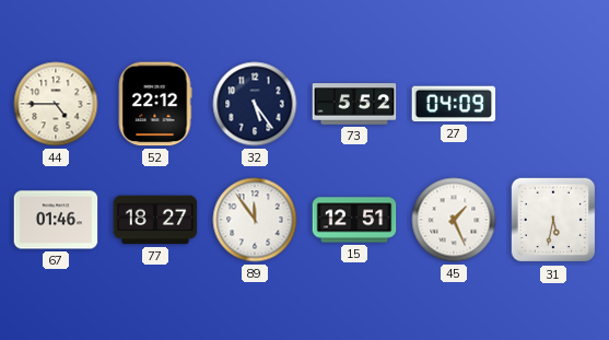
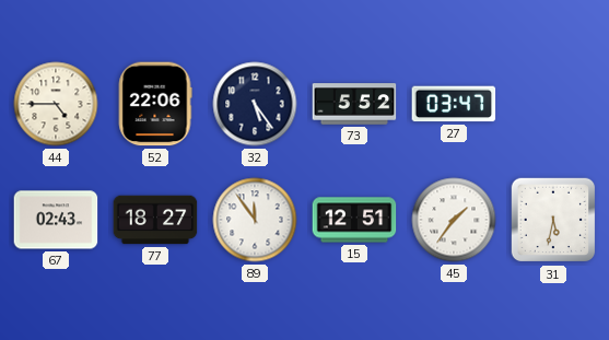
52: 22:12 -> 22:06
27: 04:09 -> 03:47
67: 01:46 -> 02:43
45: 1:26 -> 1:36
